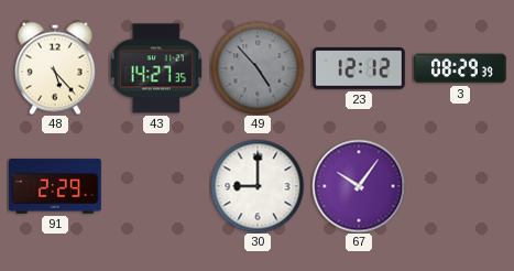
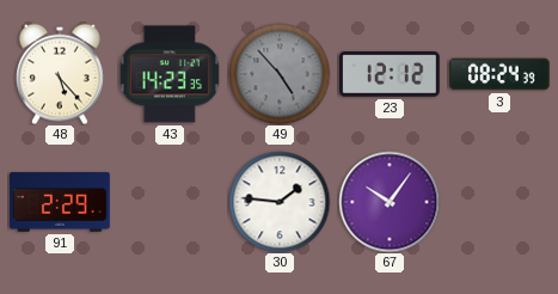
43: 14:27 -> 14:23
3: 08:29 -> 08:24
30: 9:00 -> 1:46
